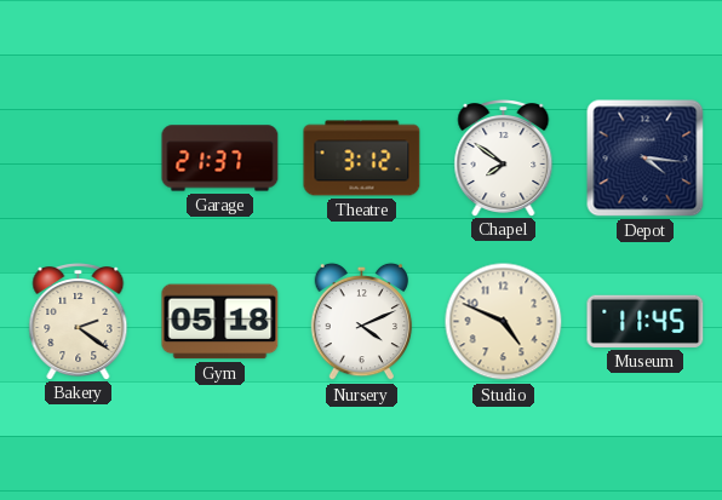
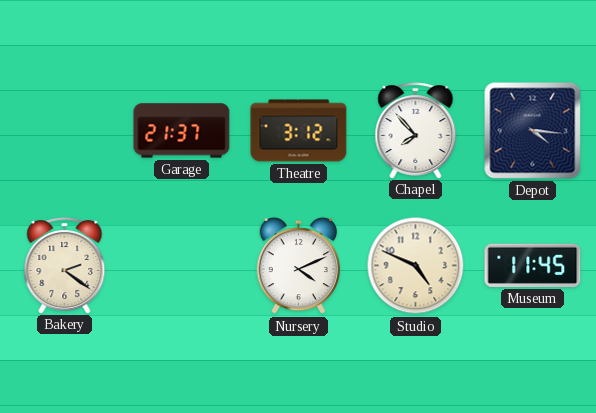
Chapel: 7:51 -> 7:53
Gym: 05:18 -> none
